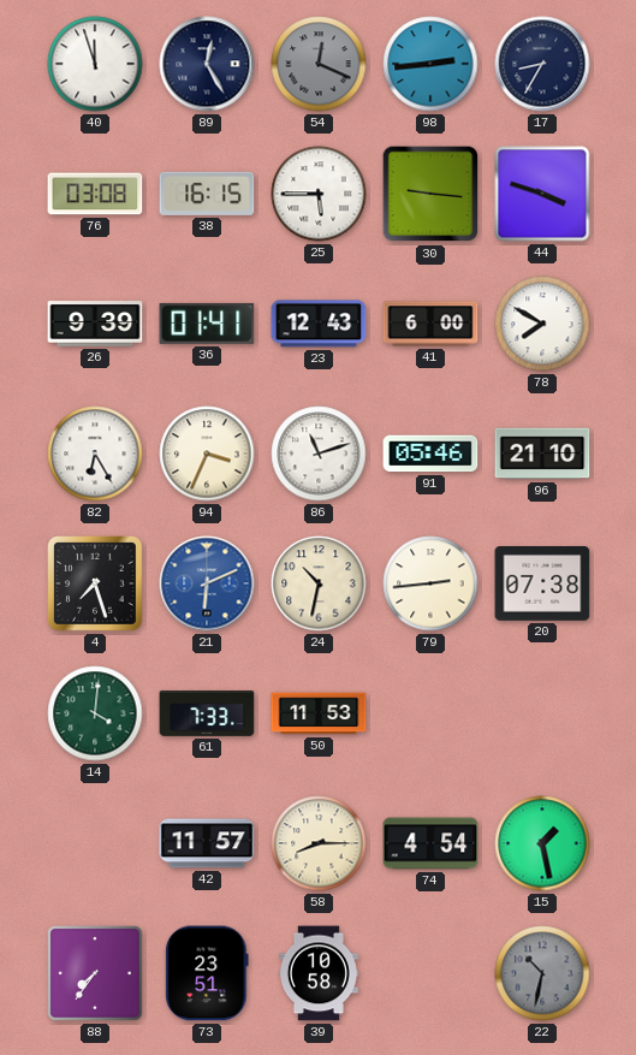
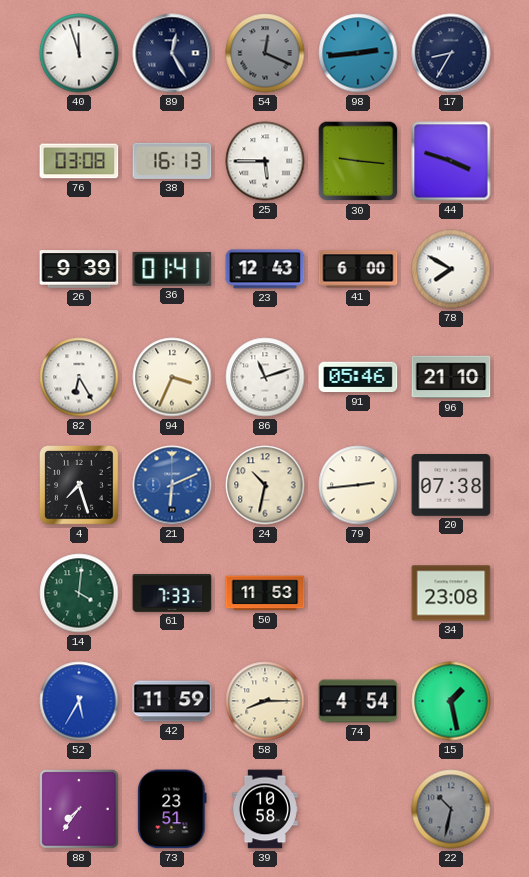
38: 16:15 -> 16:13
34: none -> 23:08
52: none -> 5:35
42: 11:57 -> 11:59
